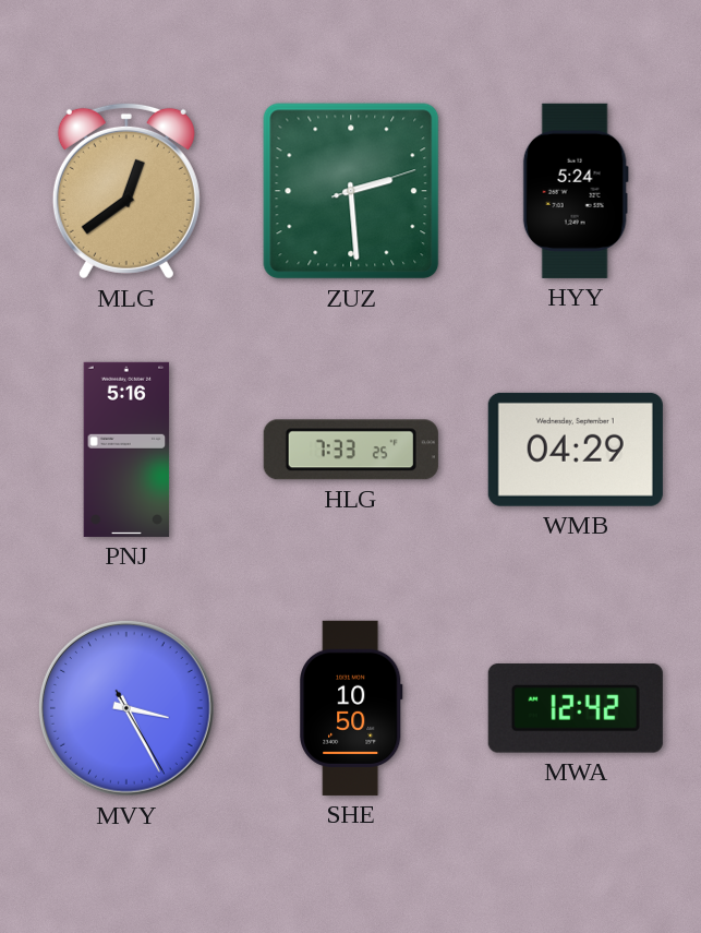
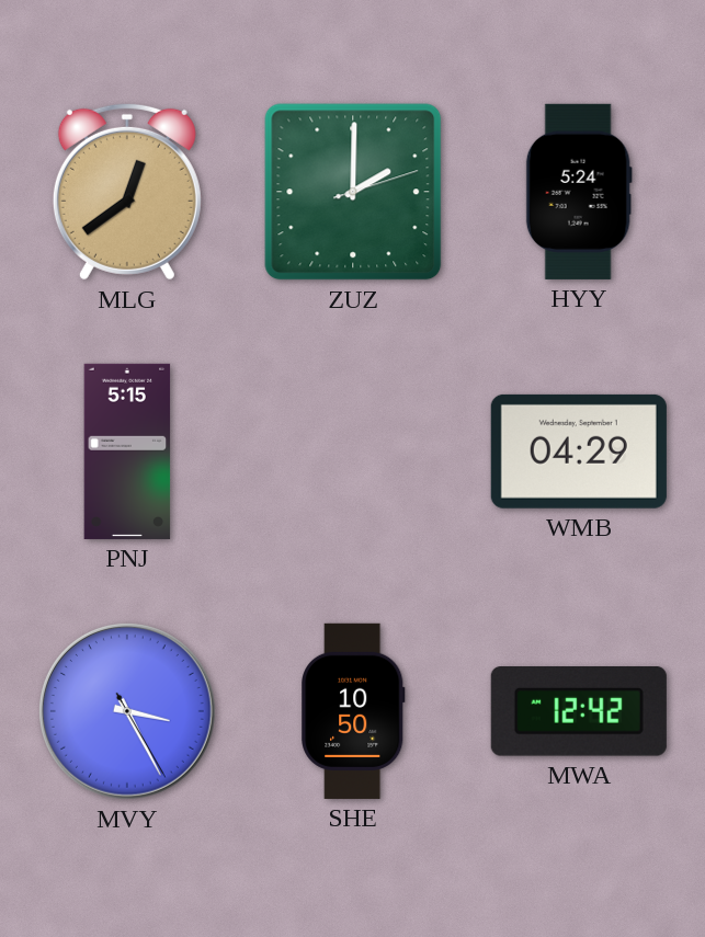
ZUZ: 2:29 -> 2:00
PNJ: 5:16 -> 5:15
HLG: 7:33 -> none
